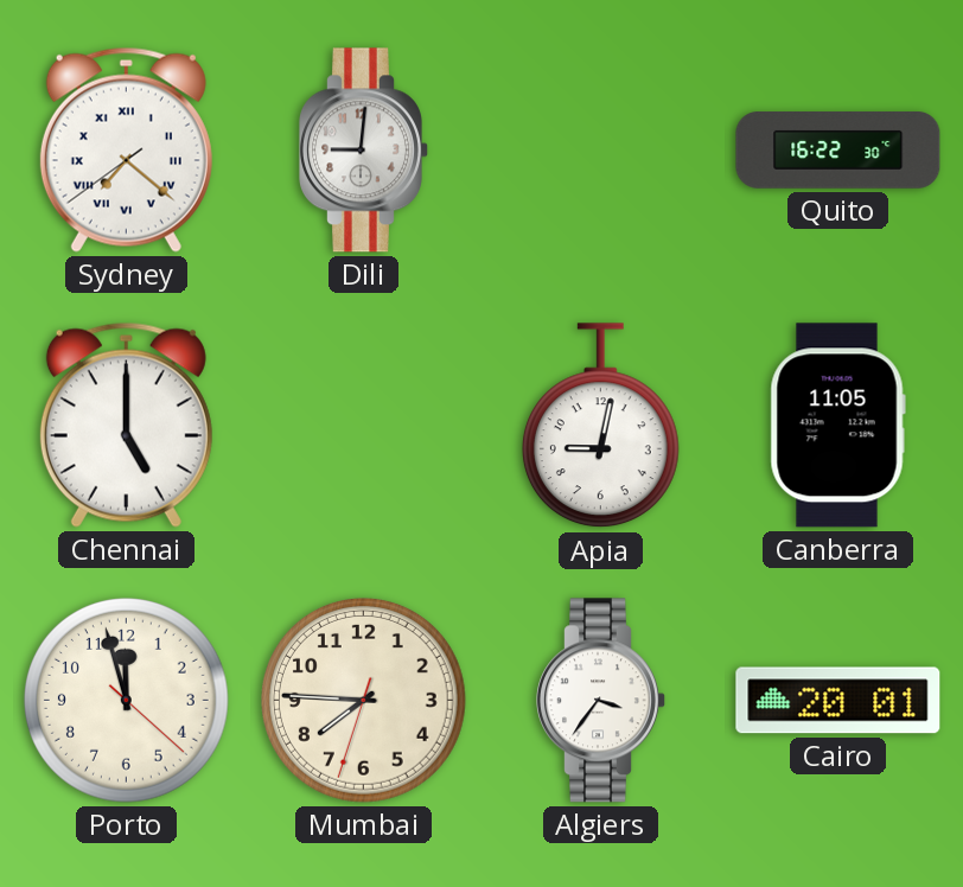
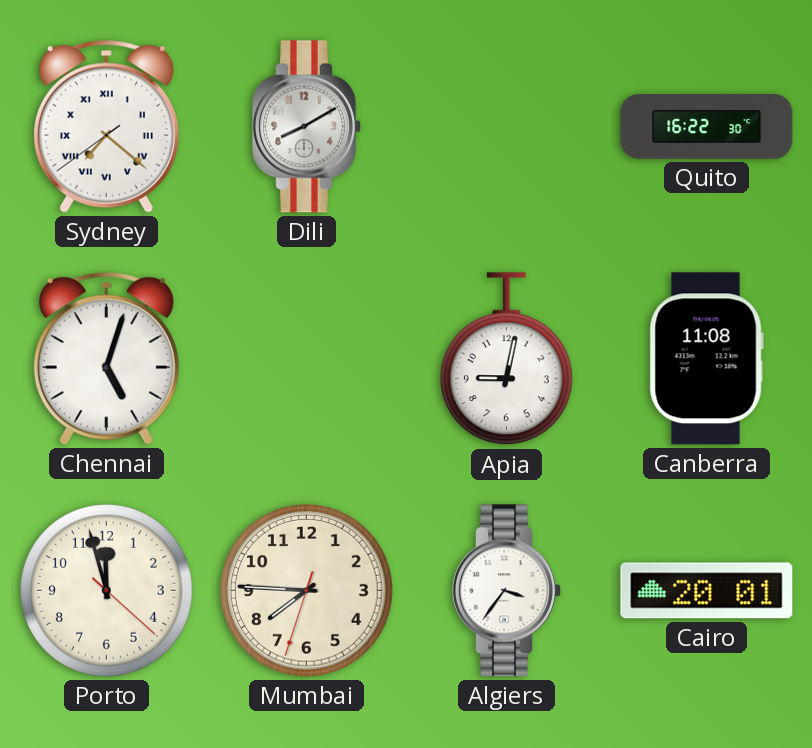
Dili: 9:01 -> 8:10
Chennai: 5:00 -> 5:03
Canberra: 11:05 -> 11:08
